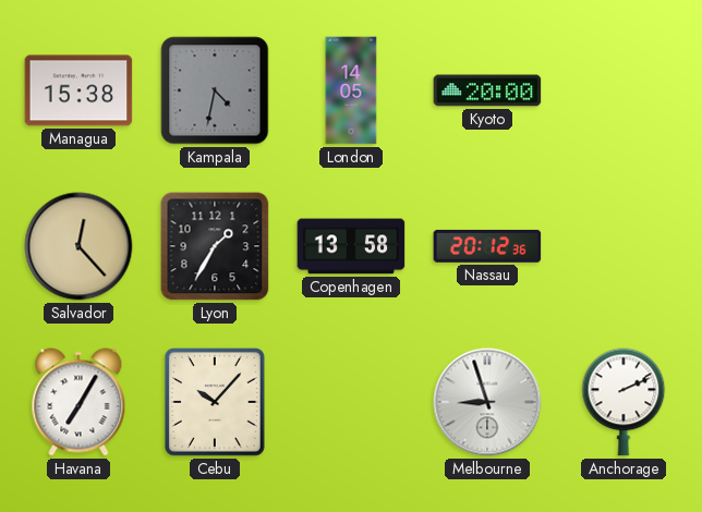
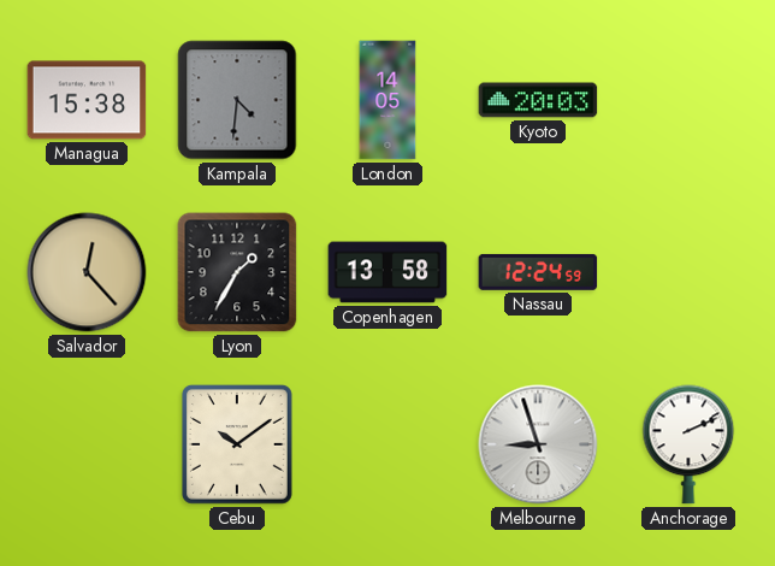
Kampala: 4:32 -> 4:31
Kyoto: 20:00 -> 20:03
Nassau: 20:12 -> 12:24
Havana: 7:05 -> none
Cebu: 10:07 -> 10:09
